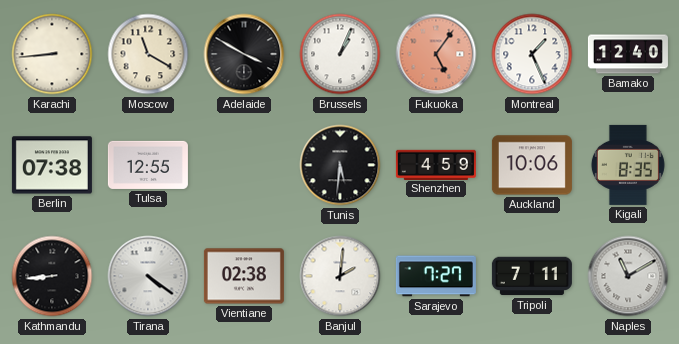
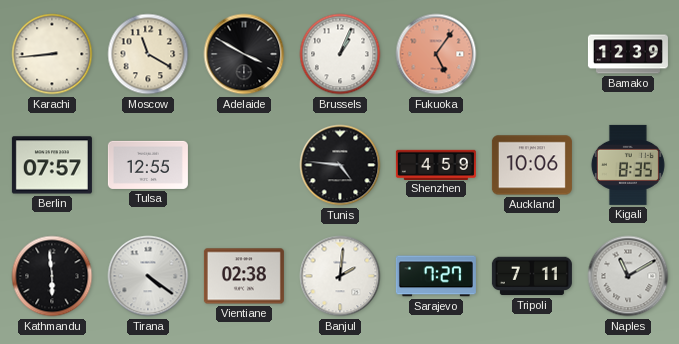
Montreal: 1:26 -> none
Bamako: 12:40 -> 12:39
Berlin: 07:38 -> 07:57
Tunis: 5:31 -> 4:46
Kathmandu: 8:44 -> 5:59
